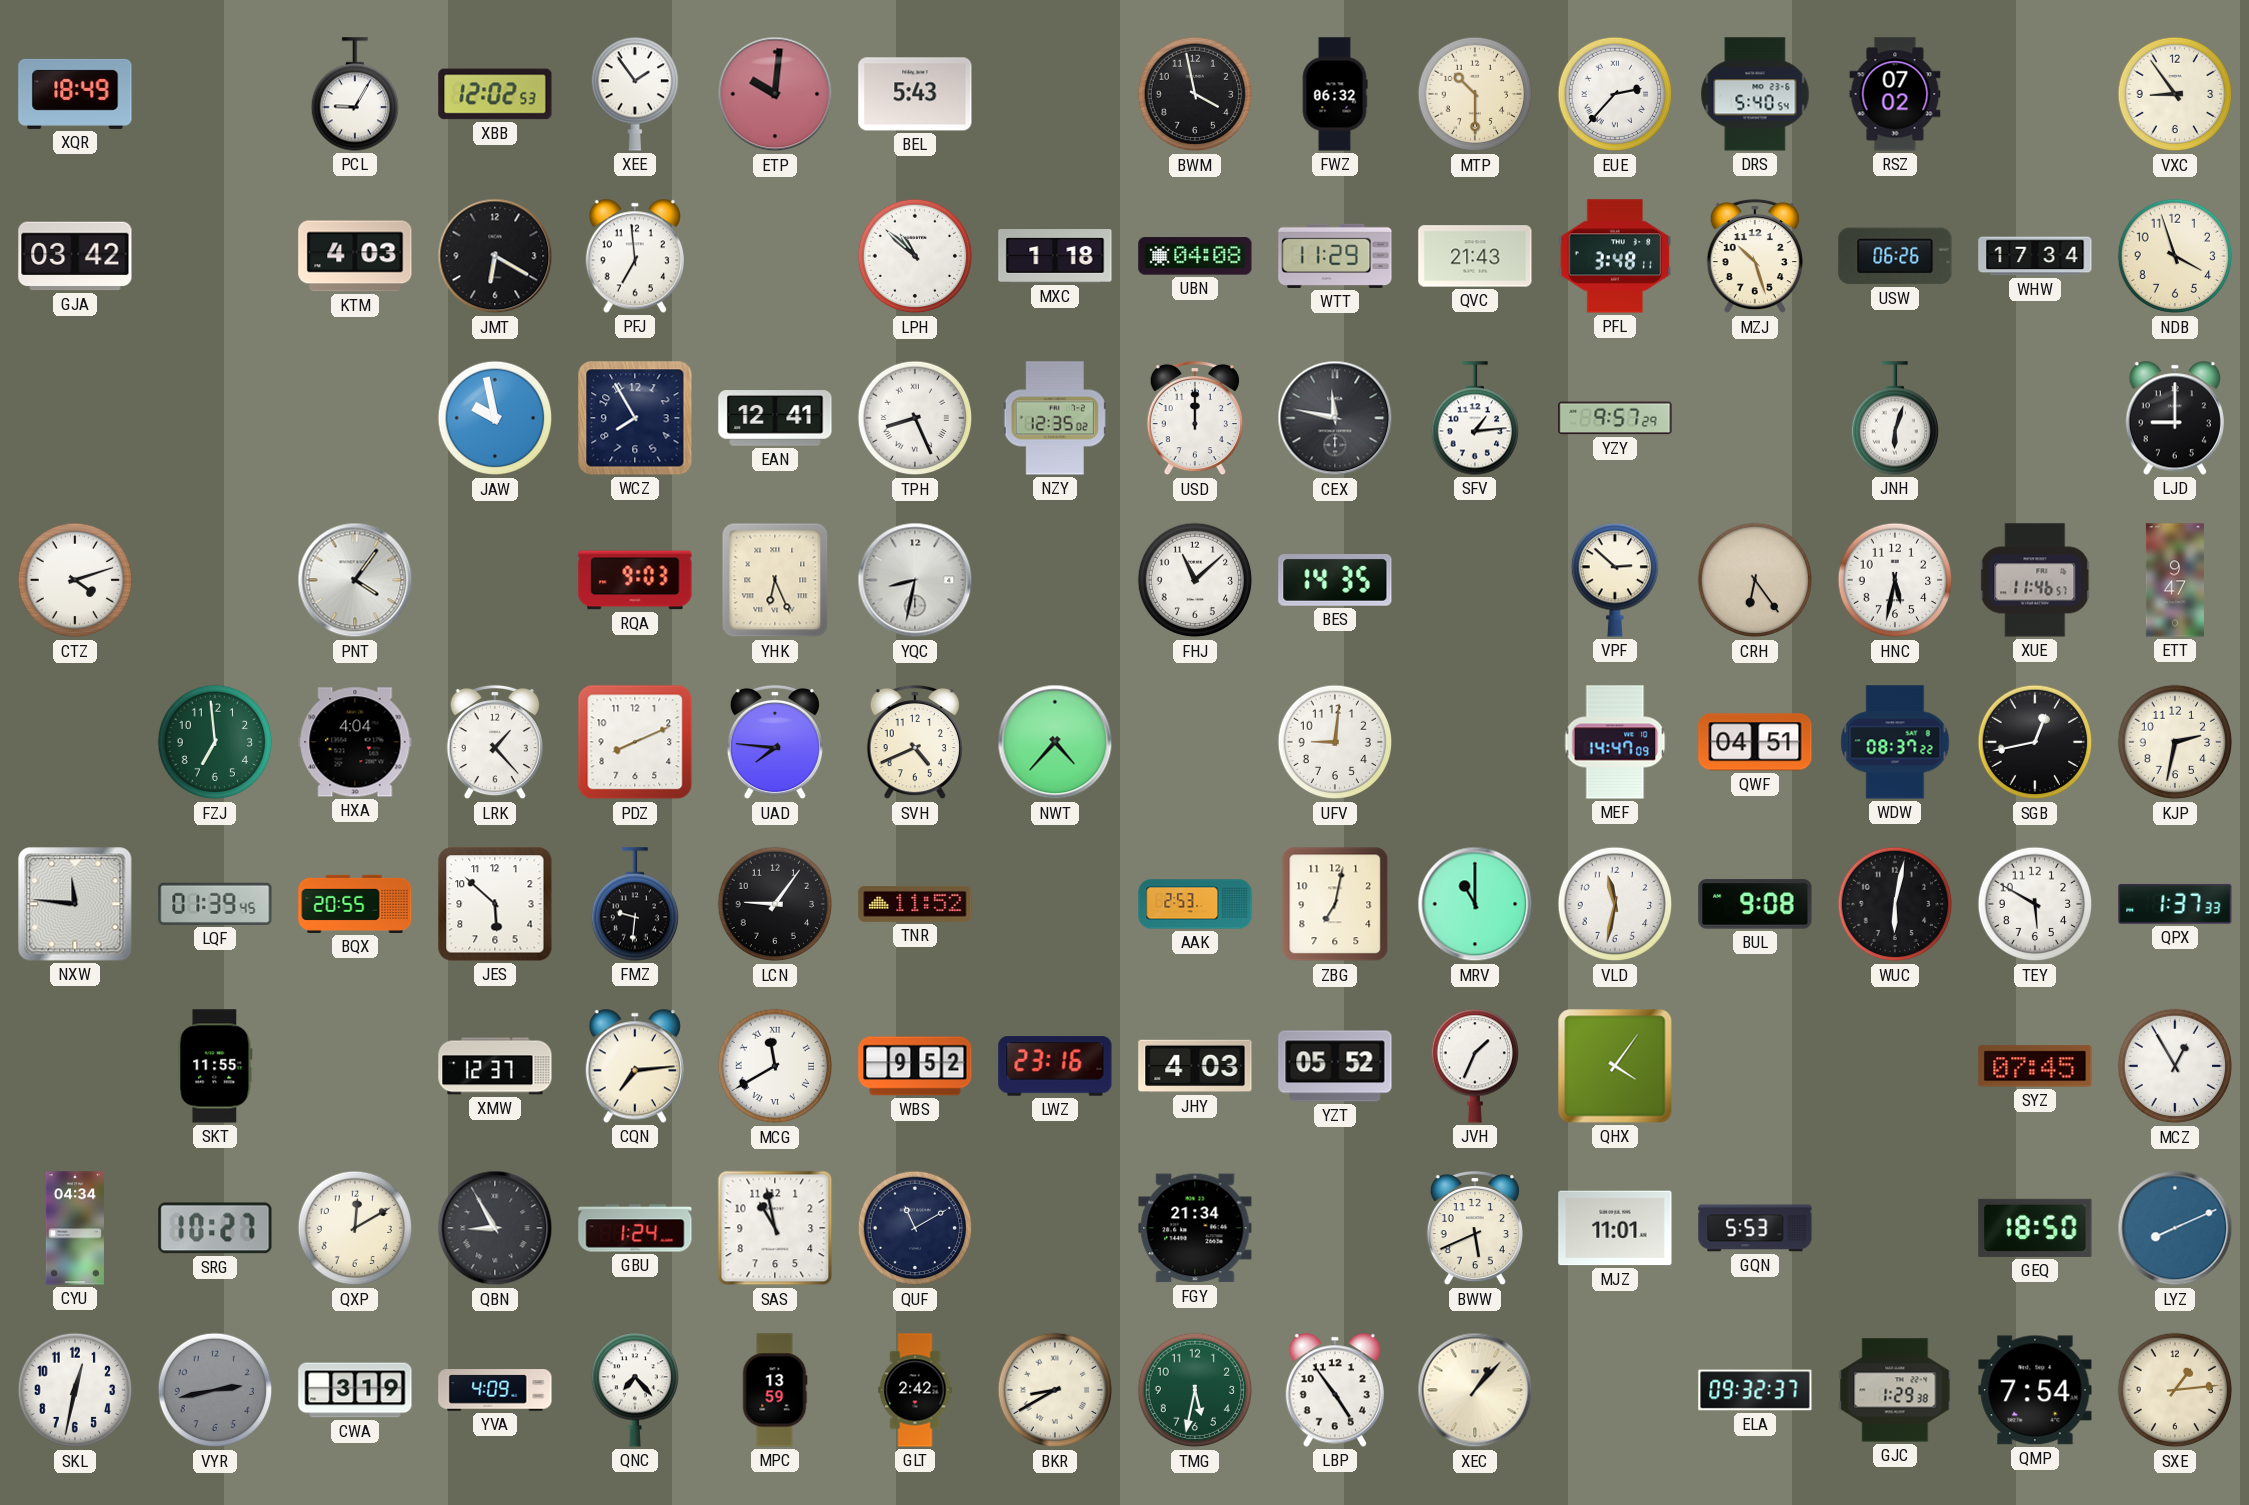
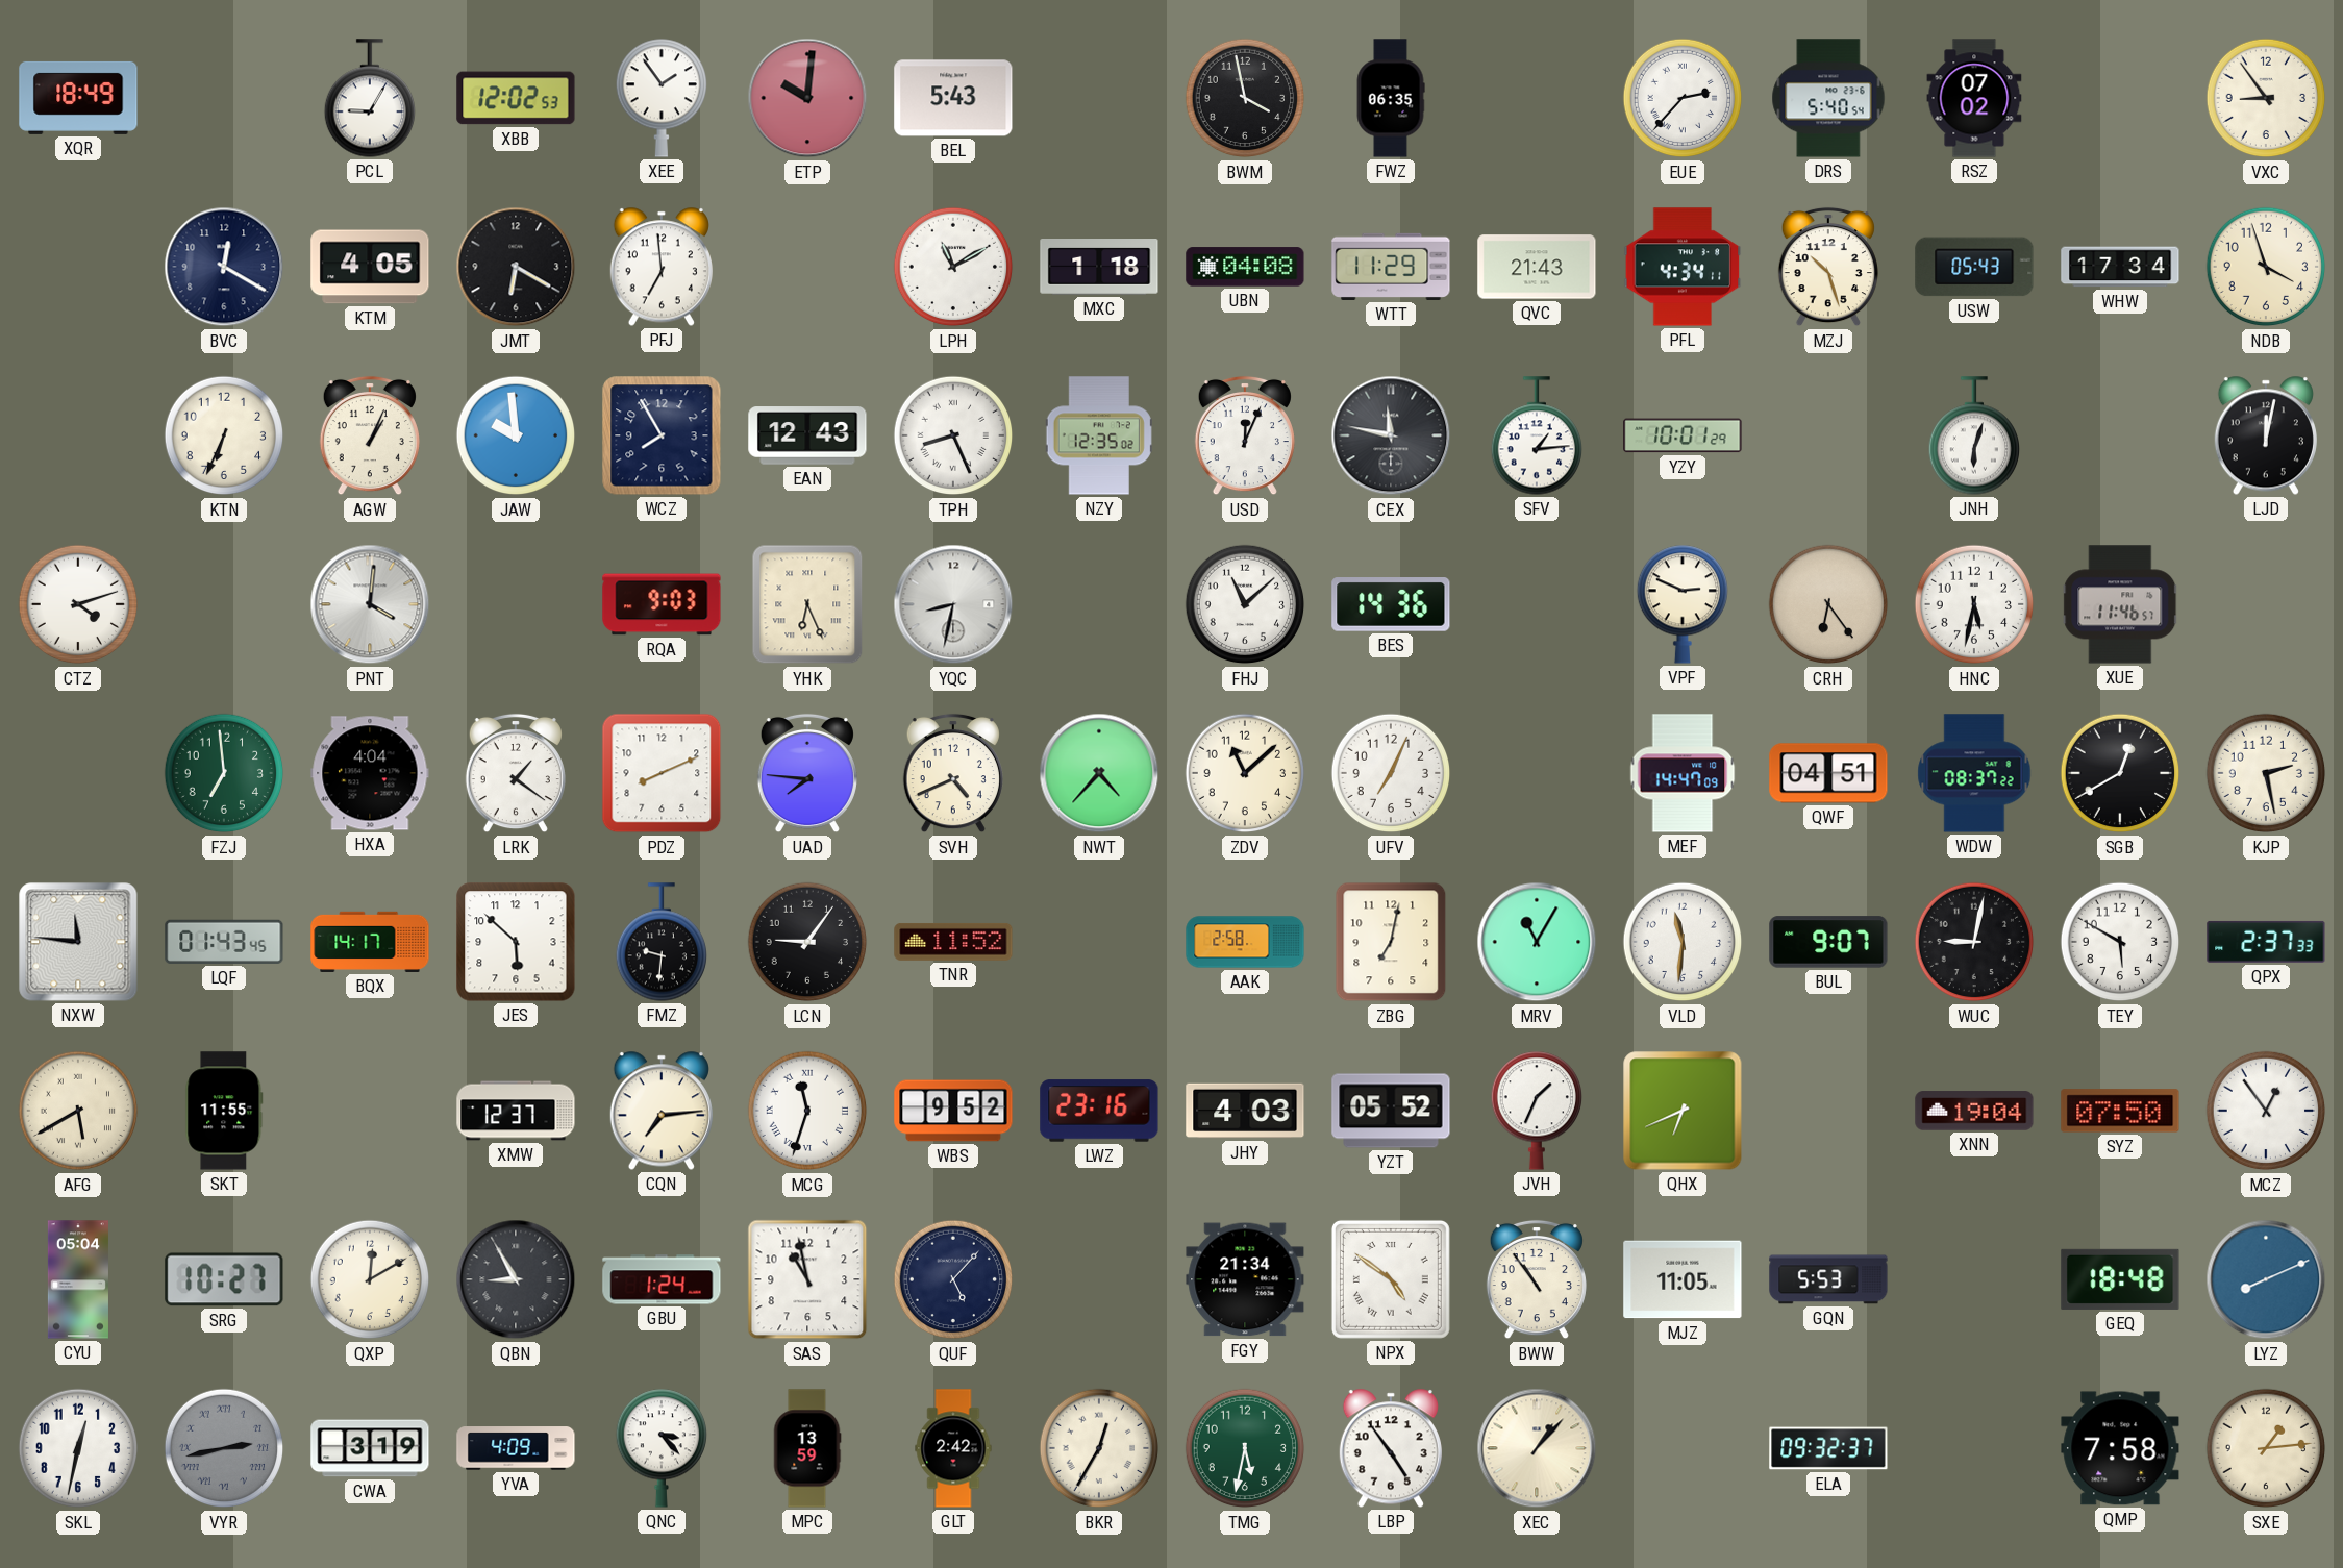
FWZ: 06:32 -> 06:35
MTP: 10:30 -> none
GJA: 03:42 -> none
BVC: none -> 12:20
KTM: 4:03 -> 4:05
LPH: 10:52 -> 11:10
PFL: 3:48 -> 4:34
USW: 06:26 -> 05:43
KTN: none -> 6:34
AGW: none -> 1:04
JAW: 9:58 -> 9:59
EAN: 12:41 -> 12:43
USD: 12:00 -> 12:04
YZY: 9:57 -> 10:01
LJD: 9:00 -> 12:02
PNT: 4:06 -> 4:01
BES: 14:35 -> 14:36
VPF: 2:52 -> 2:49
ETT: 9:47 -> none
LRK: 1:23 -> 1:21
ZDV: none -> 11:08
UFV: 9:01 -> 7:04
SGB: 12:43 -> 12:40
KJP: 2:32 -> 2:28
LQF: 01:39 -> 01:43
BQX: 20:55 -> 14:17
AAK: 2:53 -> 2:58
MRV: 11:00 -> 11:05
VLD: 11:32 -> 11:31
BUL: 9:08 -> 9:07
WUC: 6:02 -> 9:02
QPX: 1:37 -> 2:37
AFG: none -> 5:40
MCG: 11:40 -> 11:33
QHX: 4:06 -> 6:41
XNN: none -> 19:04
SYZ: 07:45 -> 07:50
MCZ: 12:55 -> 12:54
CYU: 04:34 -> 05:04
QUF: 11:10 -> 5:07
NPX: none -> 4:51
BWW: 5:41 -> 10:54
MJZ: 11:01 -> 11:05
GEQ: 18:50 -> 18:48
VYR numerals: Arabic -> Roman
QNC: 7:23 -> 3:23
BKR: 8:40 -> 12:35
GJC: 1:29 -> none
QMP: 7:54 -> 7:58
